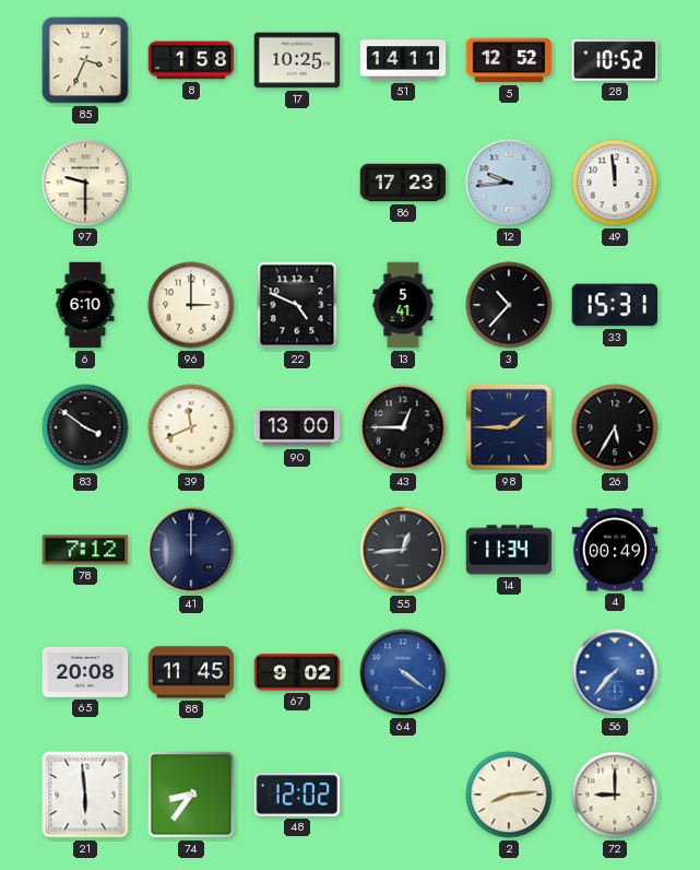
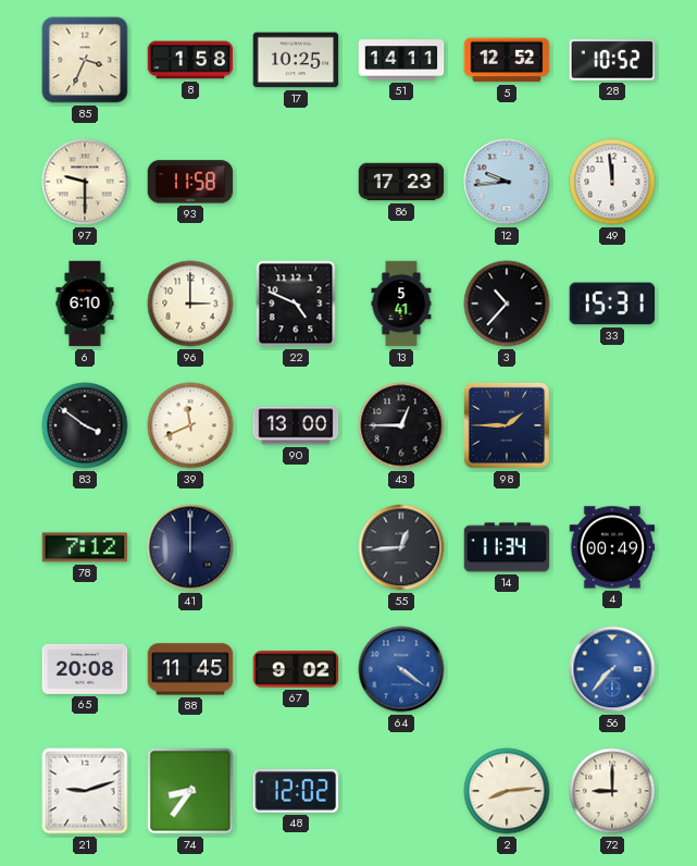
93: none -> 11:58
26: 5:35 -> none
21: 5:59 -> 9:12
